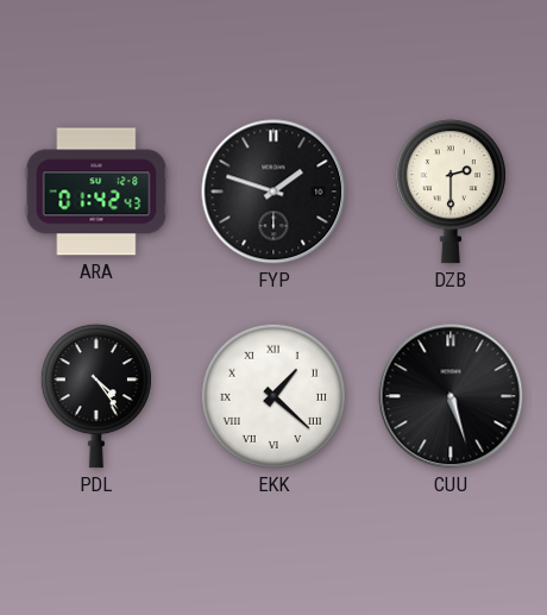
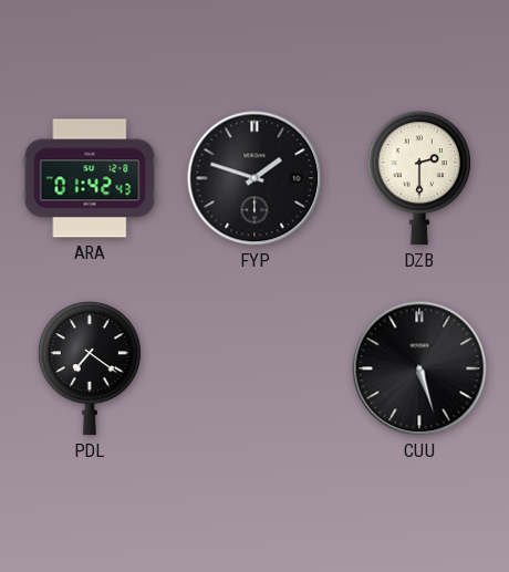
PDL: 4:24 -> 7:21
EKK: 1:22 -> none
